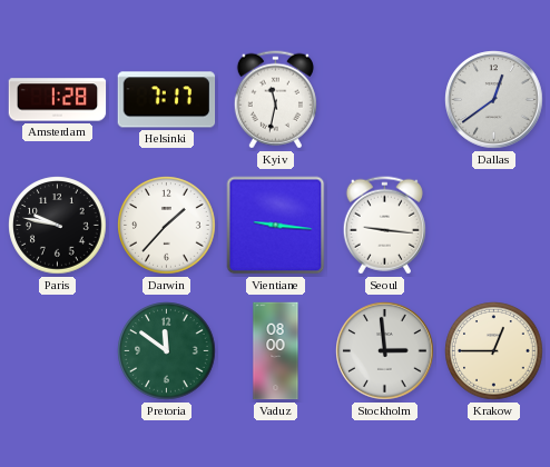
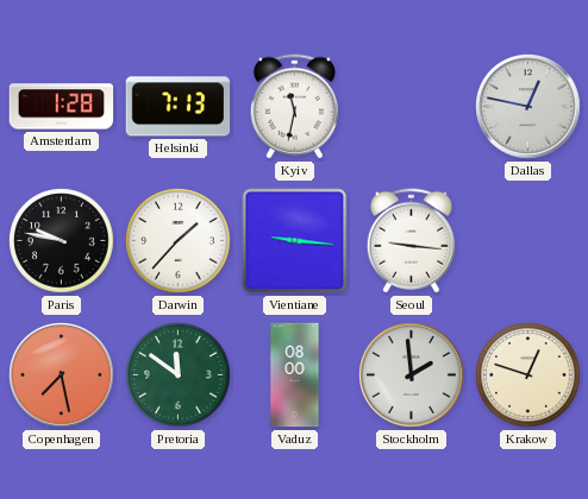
Helsinki: 7:17 -> 7:13
Dallas: 12:39 -> 12:47
Copenhagen: none -> 7:28
Stockholm: 2:59 -> 1:59
Krakow: 12:45 -> 12:48
